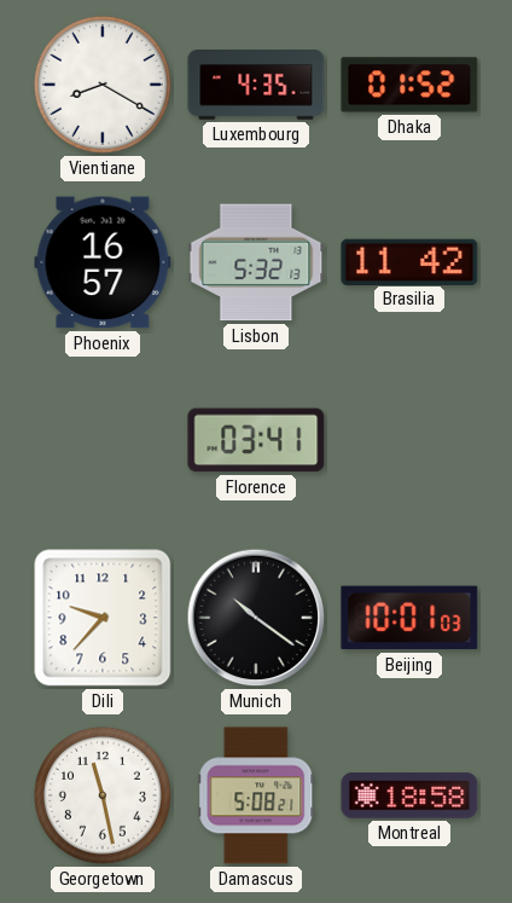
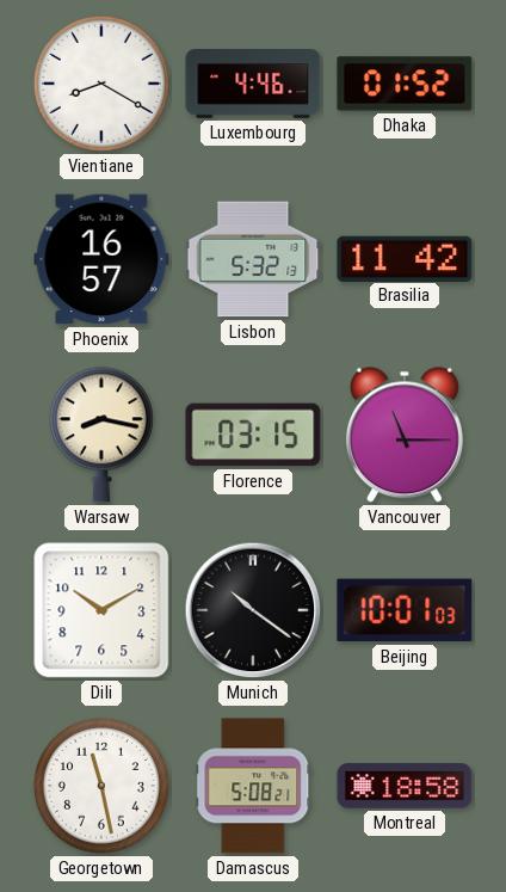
Luxembourg: 4:35 -> 4:46
Warsaw: none -> 8:17
Florence: 03:41 -> 03:15
Vancouver: none -> 11:15
Dili: 9:37 -> 10:10
